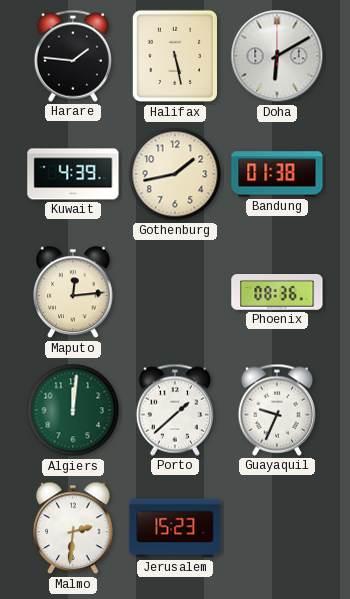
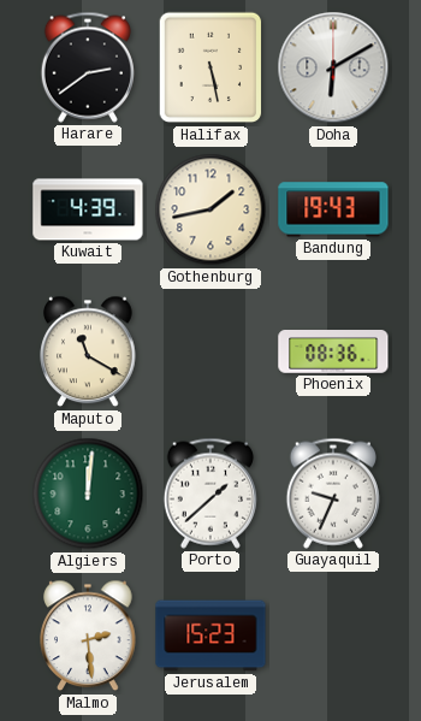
Harare: 1:46 -> 2:39
Bandung: 01:38 -> 19:43
Maputo: 12:14 -> 11:20
Malmo: 2:31 -> 2:29
